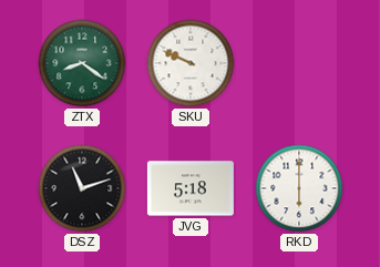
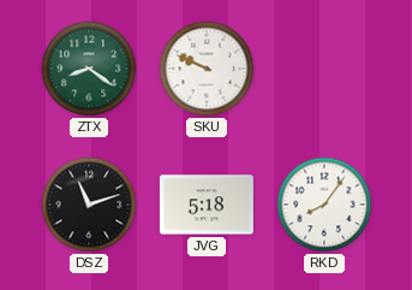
RKD: 6:00 -> 8:06
